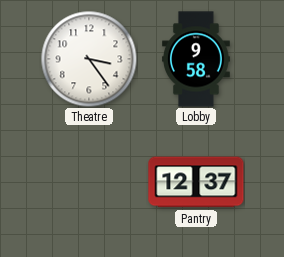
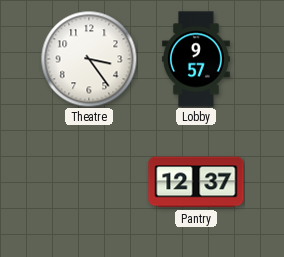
Lobby: 9:58 -> 9:57
